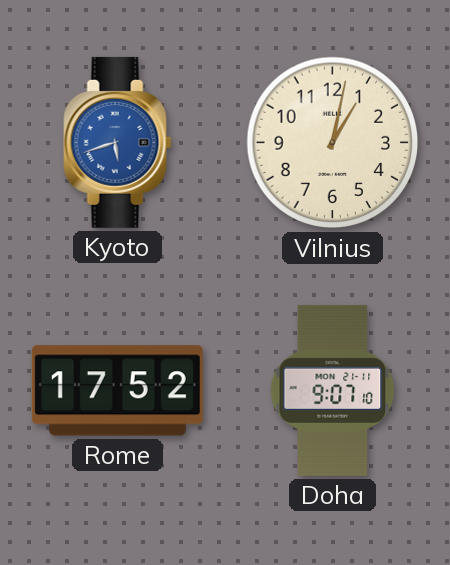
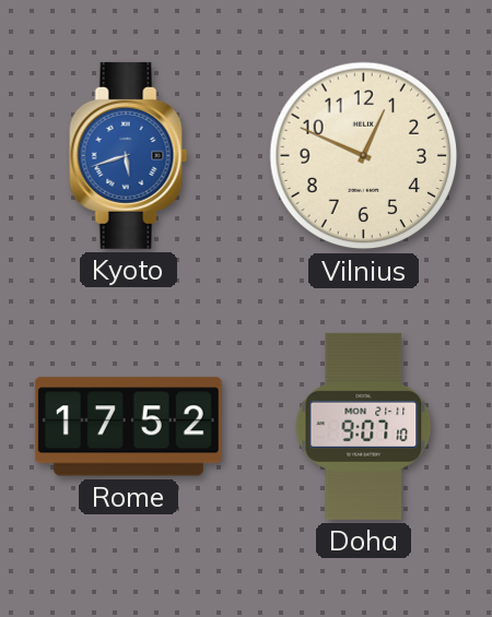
Vilnius: 1:02 -> 12:49
